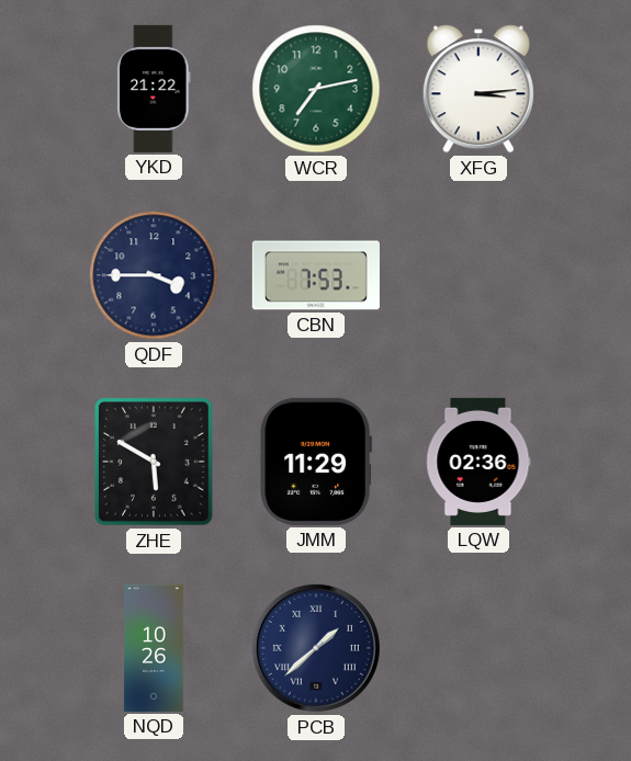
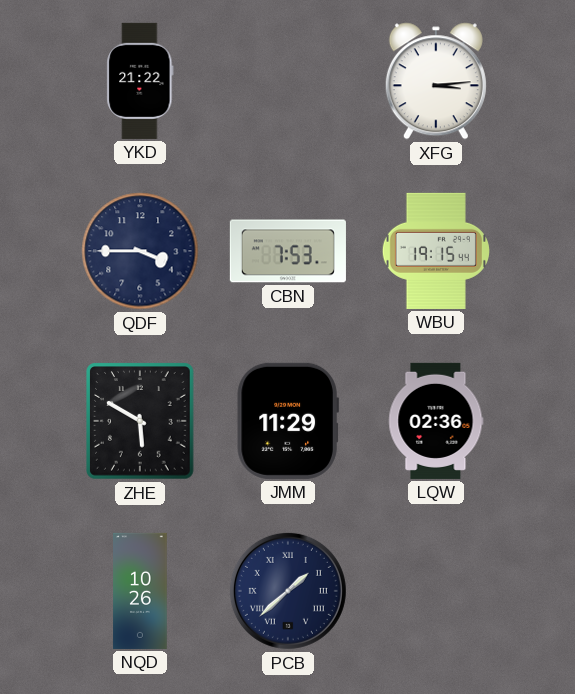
WCR: 7:13 -> none
WBU: none -> 19:15
